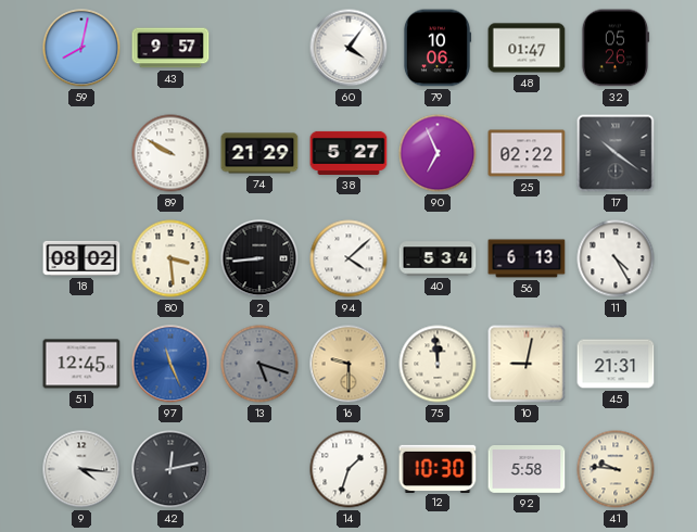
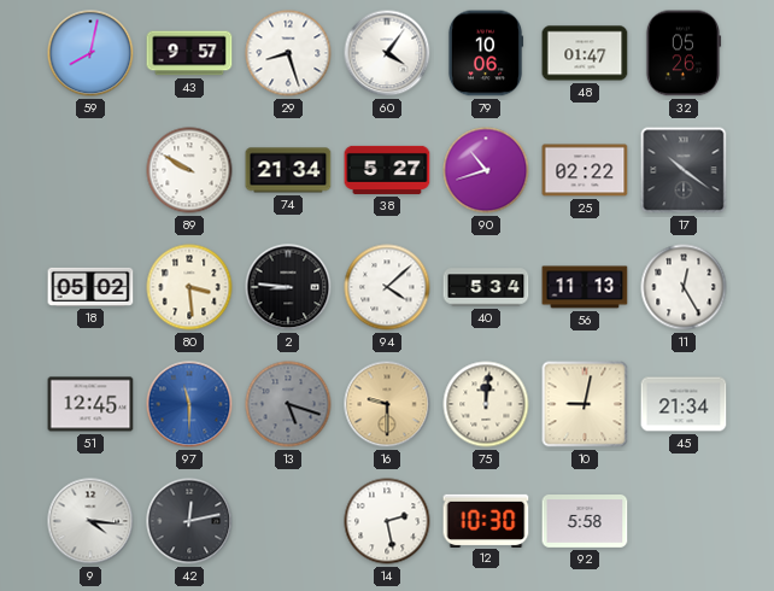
29: none -> 8:27
74: 21:29 -> 21:34
90: 6:56 -> 10:42
18: 08:02 -> 05:02
2: 8:44 -> 8:46
56: 6:13 -> 11:13
11: 4:25 -> 12:25
97: 11:26 -> 11:30
75: 11:59 -> 12:01
45: 21:31 -> 21:34
14: 1:33 -> 2:28
41: 9:46 -> none
